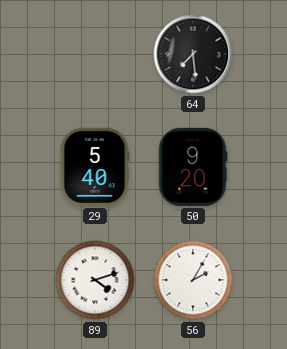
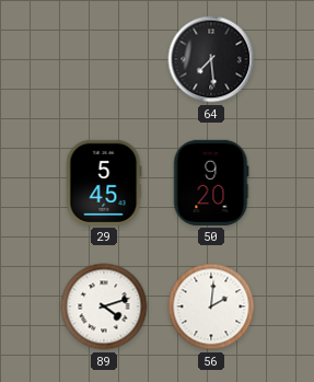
29: 5:40 -> 5:45
56: 2:05 -> 2:01
